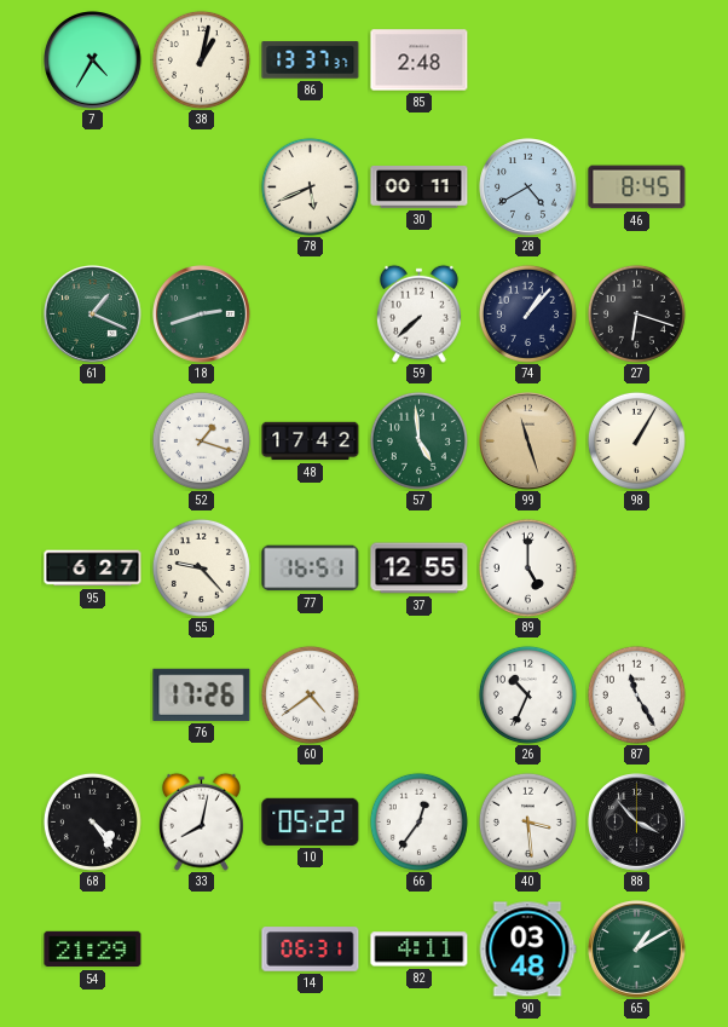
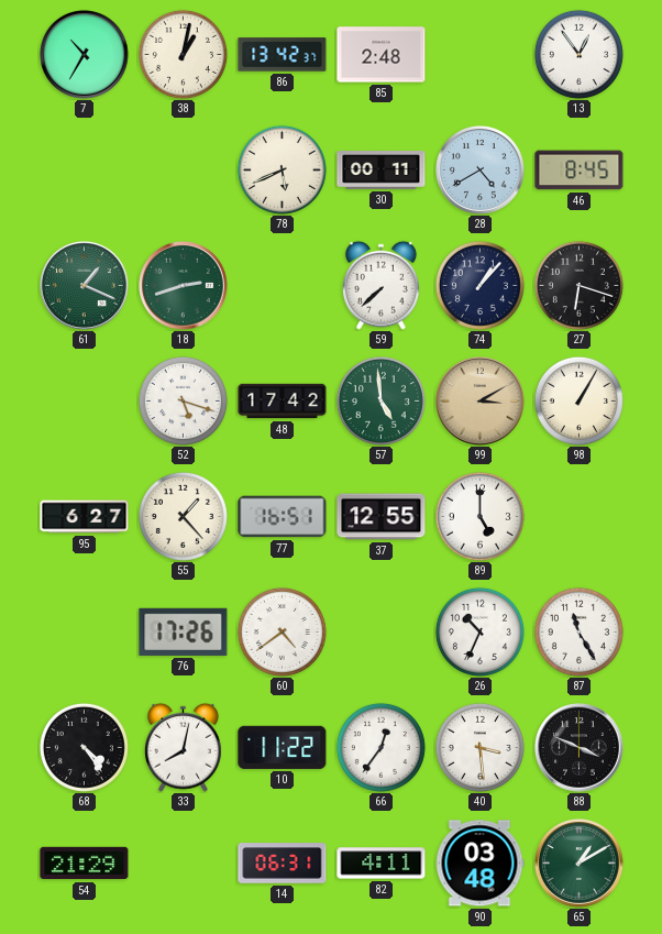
7: 4:35 -> 10:35
86: 13:37 -> 13:42
13: none -> 12:54
52: 1:18 -> 5:18
99: 11:27 -> 3:10
55: 9:23 -> 1:23
10: 05:22 -> 11:22
88: 3:53 -> 3:49
